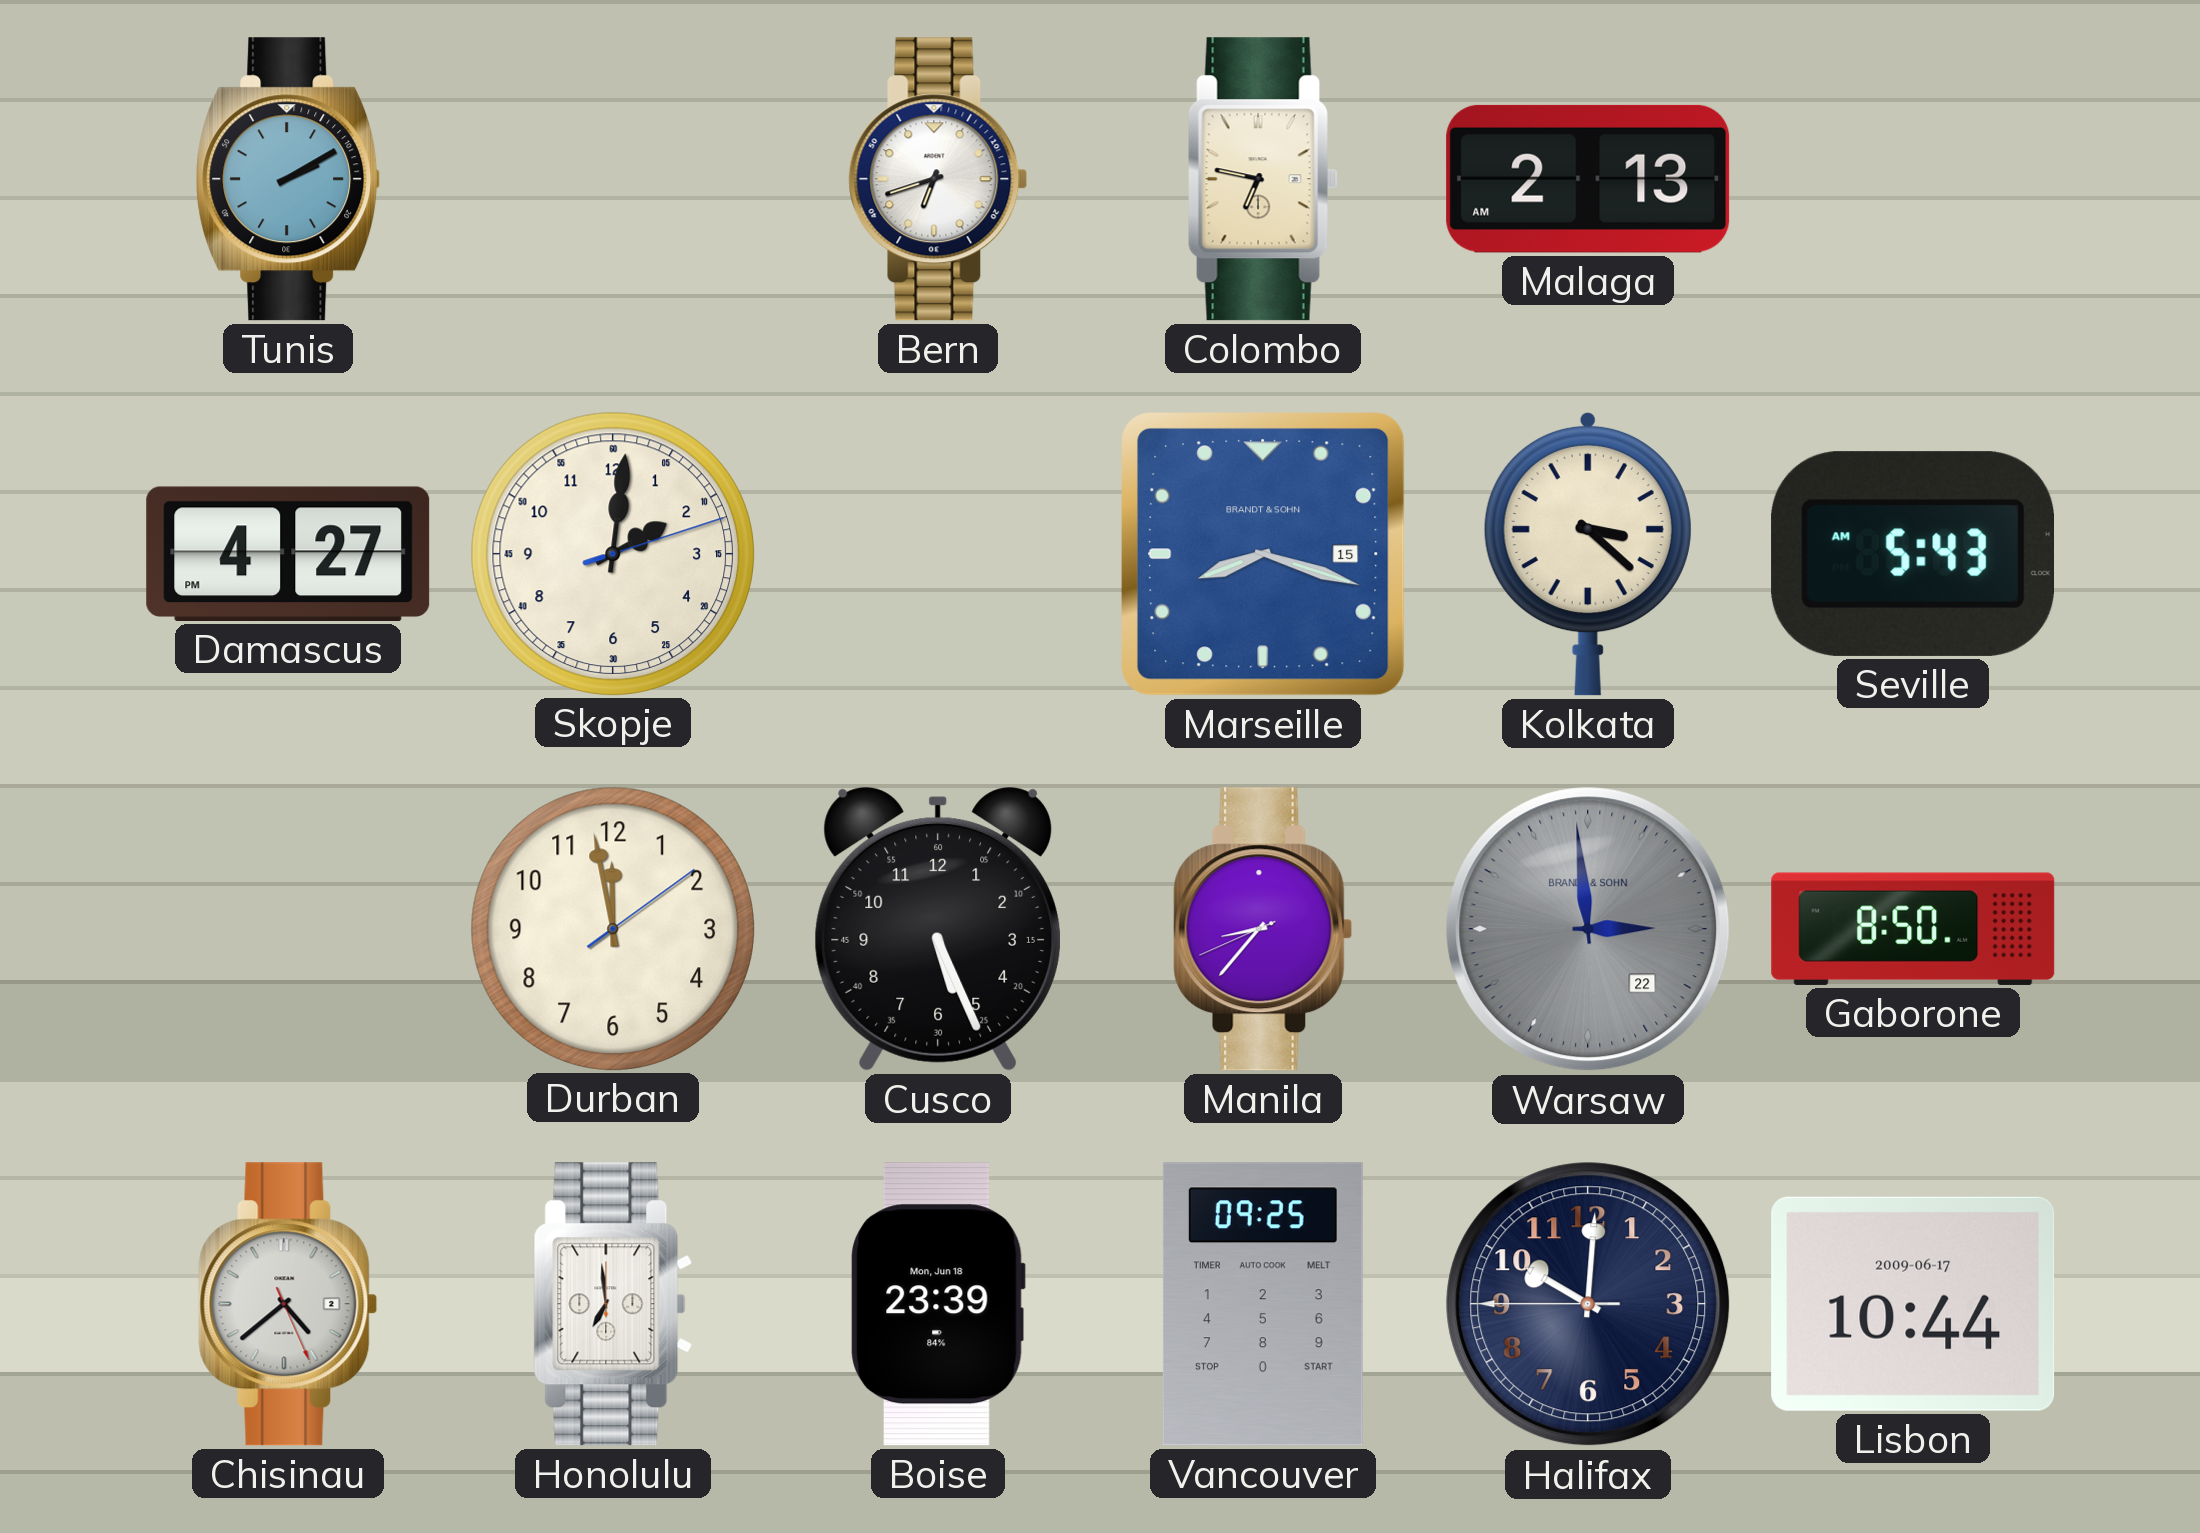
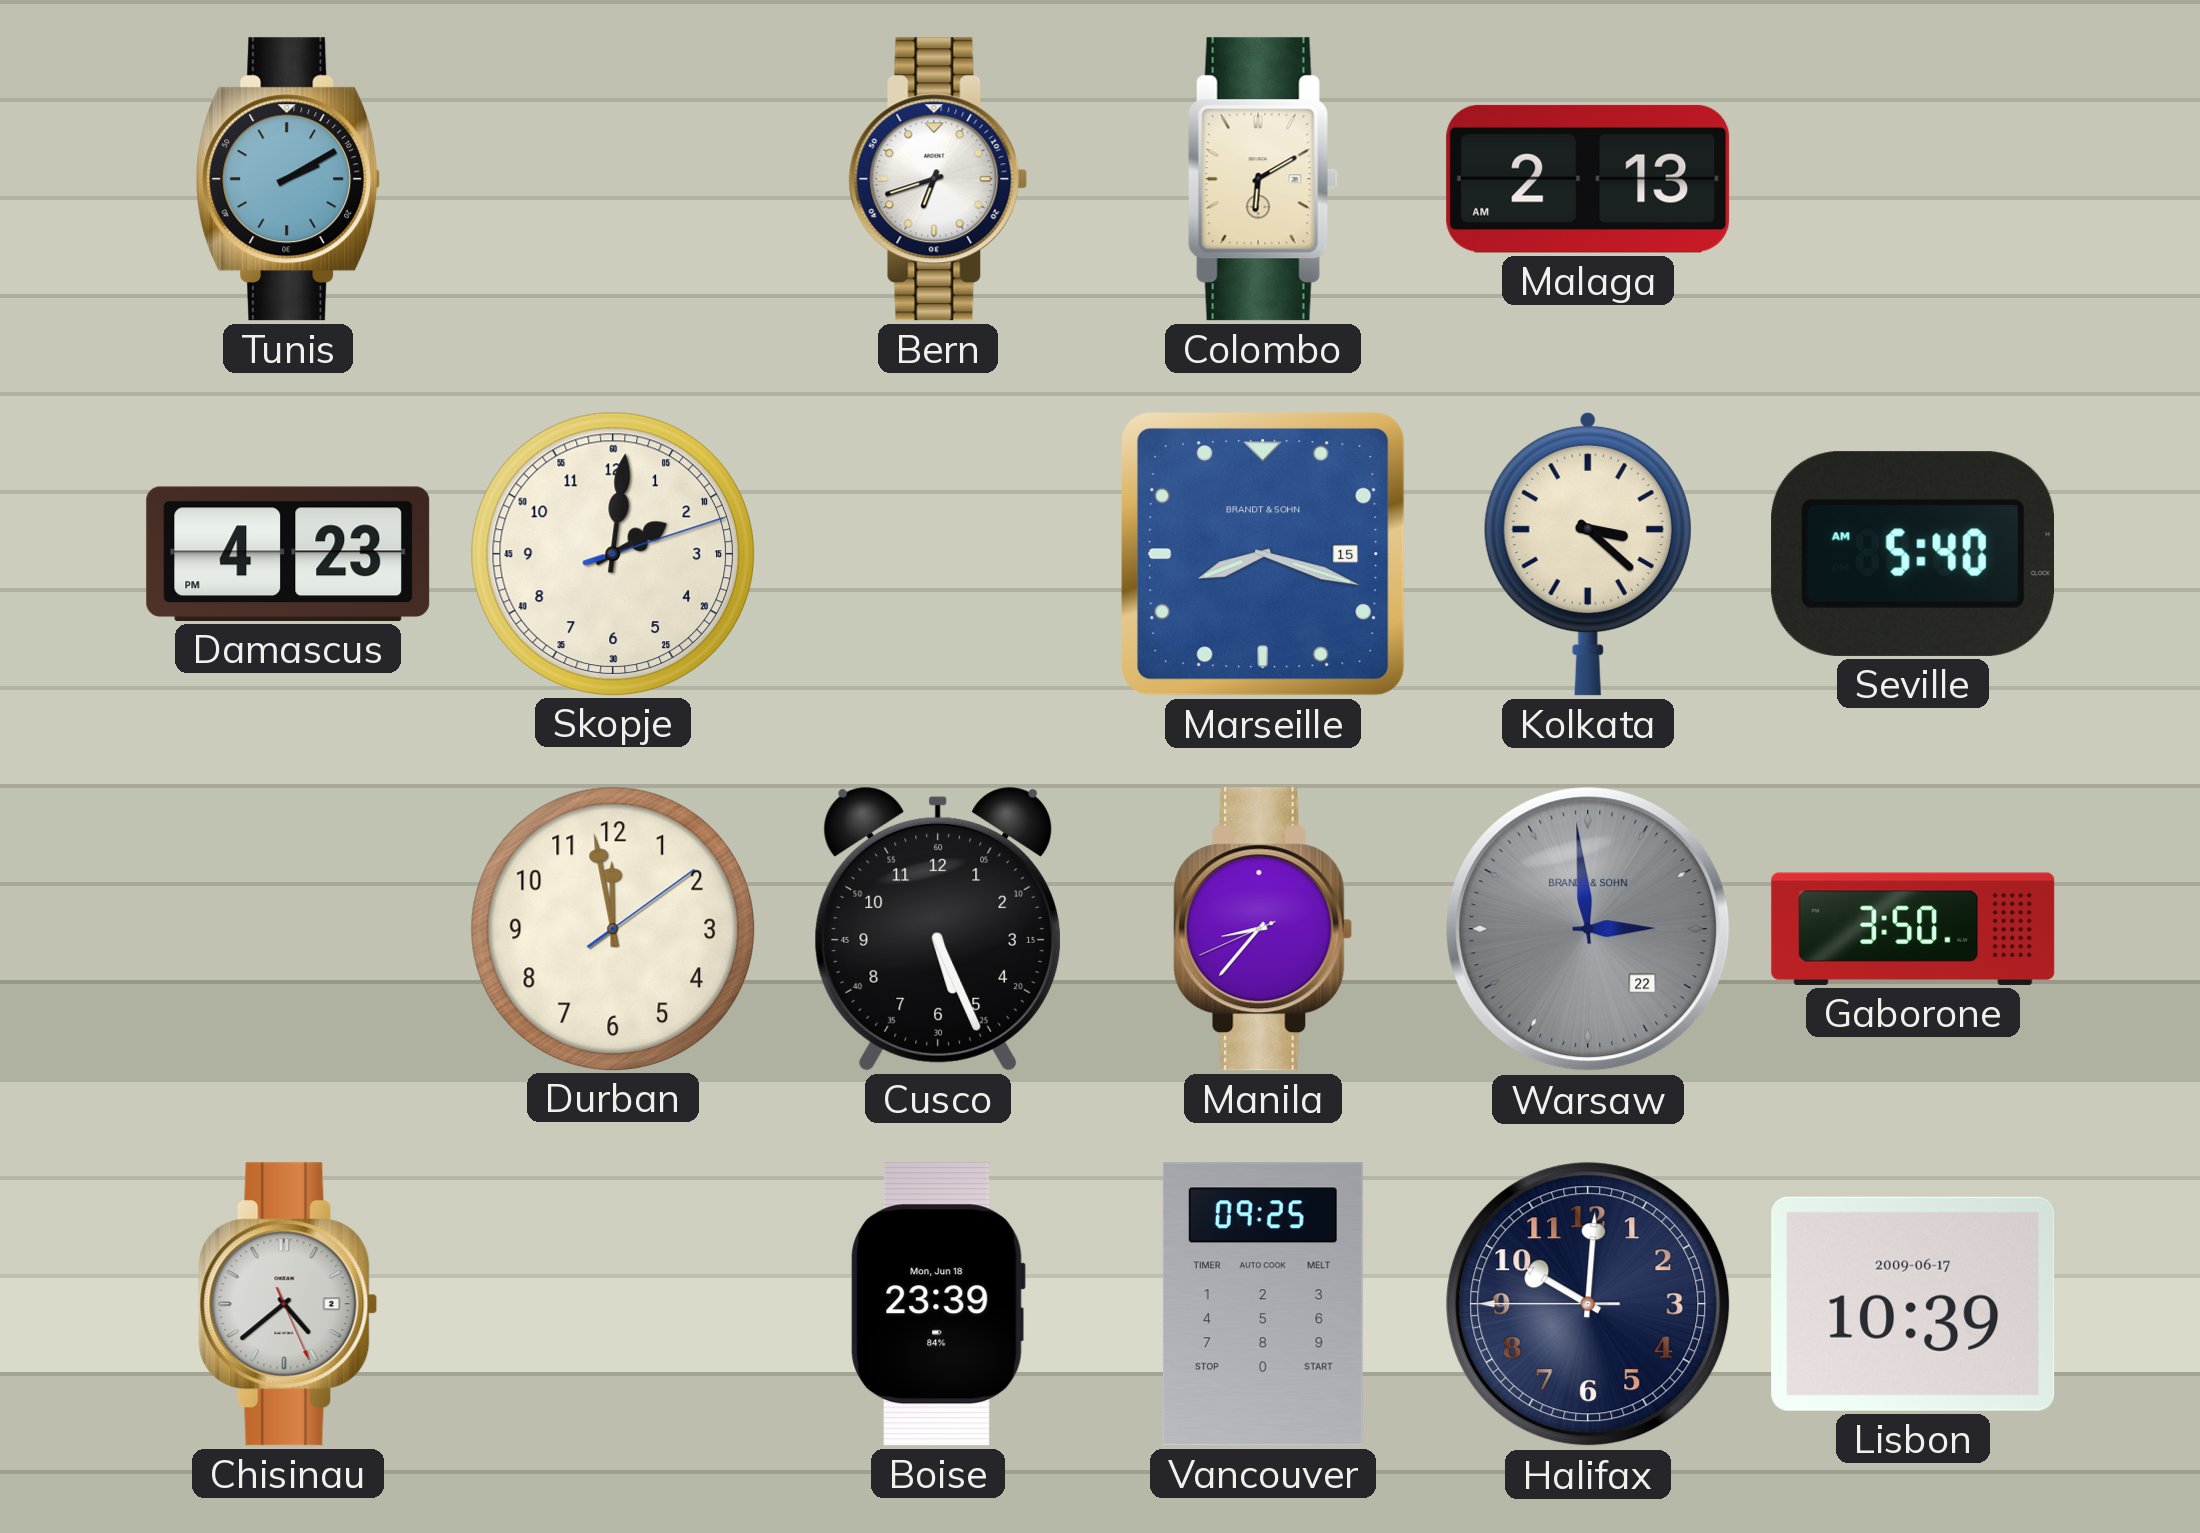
Colombo: 6:47 -> 6:10
Damascus: 4:27 -> 4:23
Seville: 5:43 -> 5:40
Gaborone: 8:50 -> 3:50
Honolulu: 6:59 -> none
Lisbon: 10:44 -> 10:39
